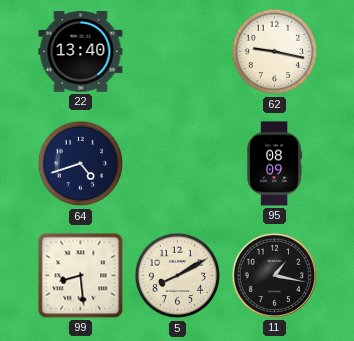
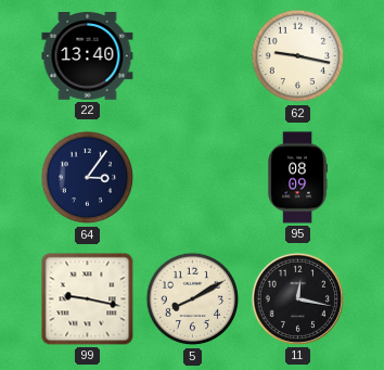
64: 4:42 -> 3:06
99: 8:29 -> 9:17
11: 1:17 -> 12:17
